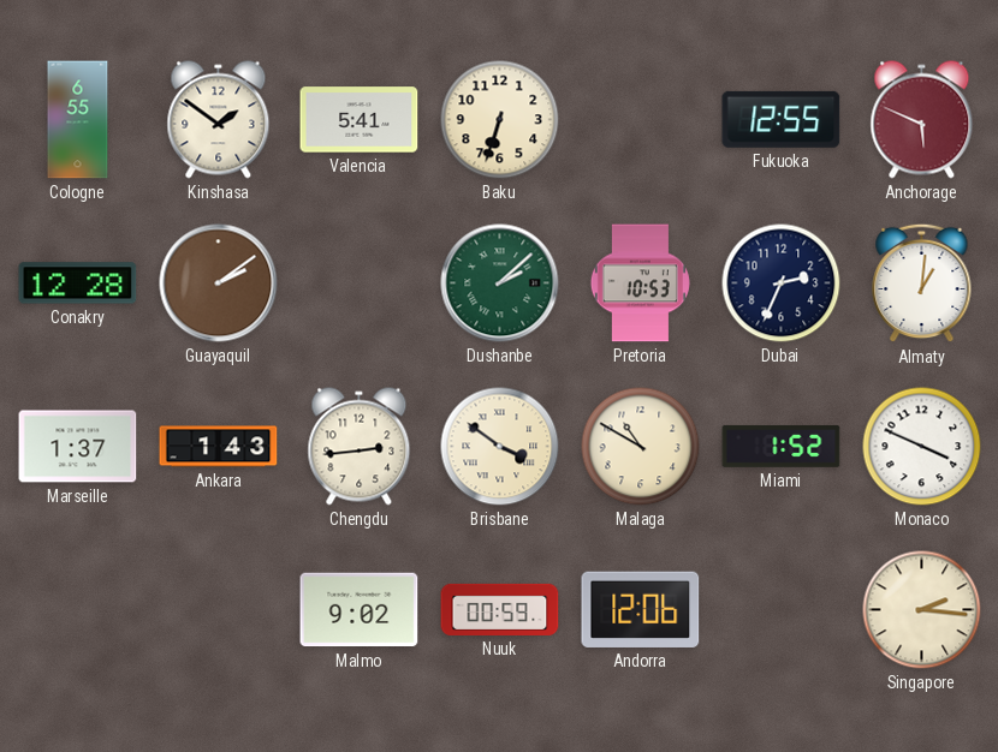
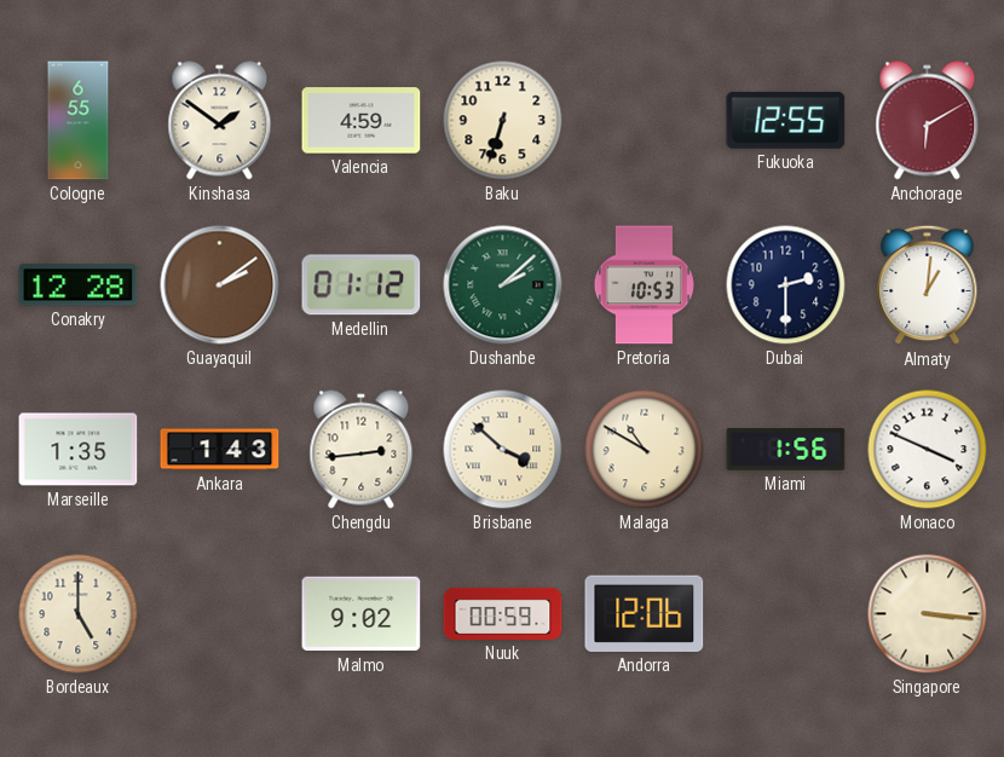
Valencia: 5:41 -> 4:59
Anchorage: 5:49 -> 6:10
Medellin: none -> 01:12
Dubai: 2:34 -> 2:30
Marseille: 1:37 -> 1:35
Brisbane: 3:51 -> 3:52
Miami: 1:52 -> 1:56
Bordeaux: none -> 5:00
Singapore: 2:16 -> 3:16
